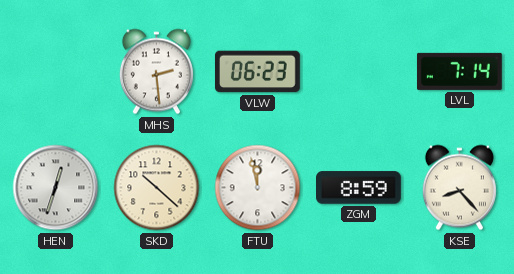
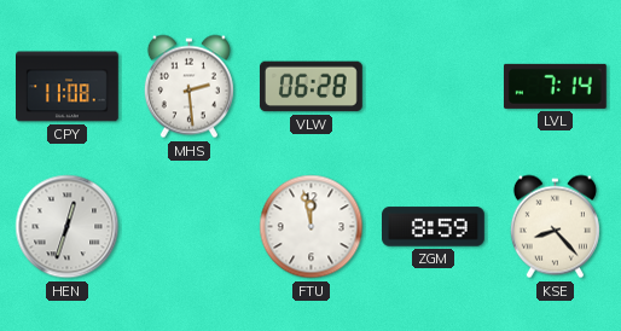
CPY: none -> 11:08
VLW: 06:23 -> 06:28
SKD: 10:22 -> none
